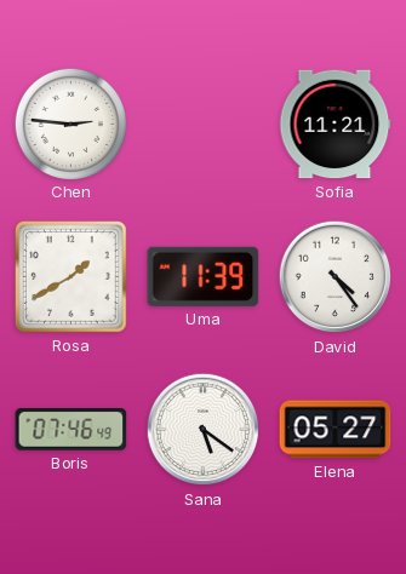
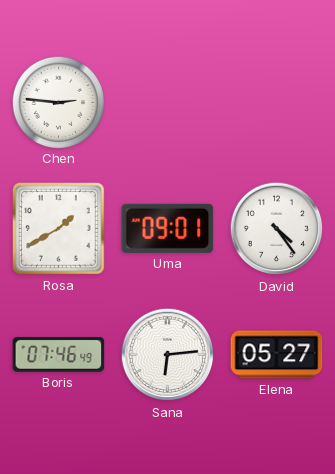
Sofia: 11:21 -> none
Uma: 11:39 -> 09:01
Sana: 5:21 -> 6:14
